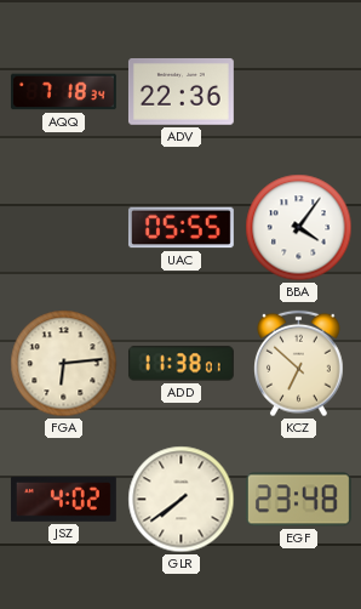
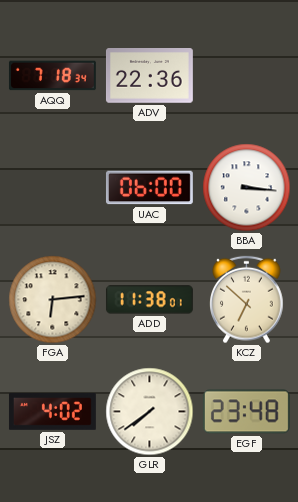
UAC: 05:55 -> 06:00
BBA: 4:06 -> 3:16
